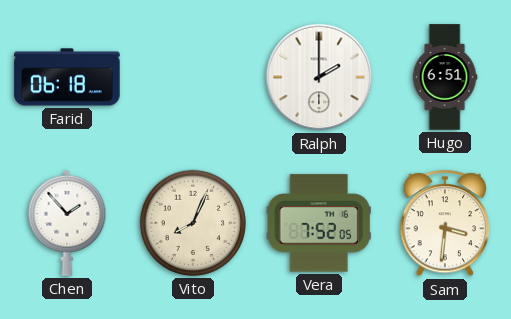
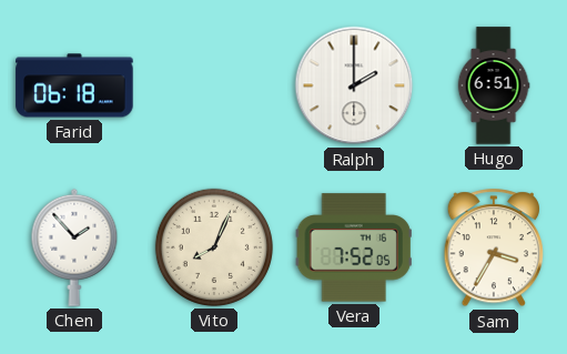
Sam: 3:31 -> 3:35
